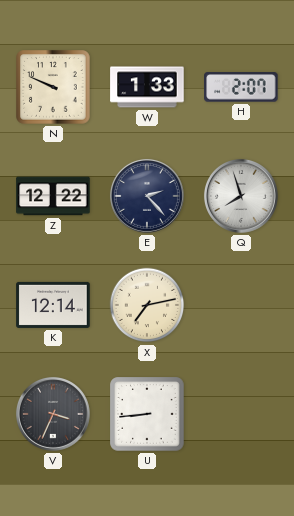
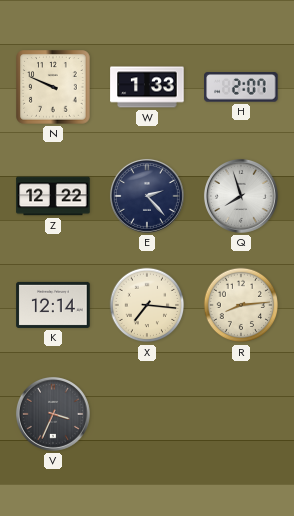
X: 7:13 -> 7:16
R: none -> 8:14
U: 8:44 -> none
